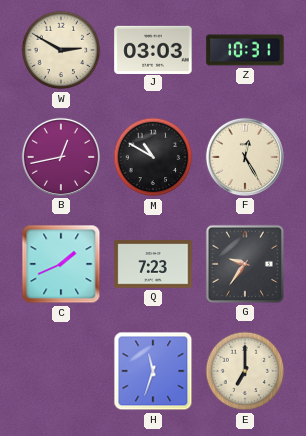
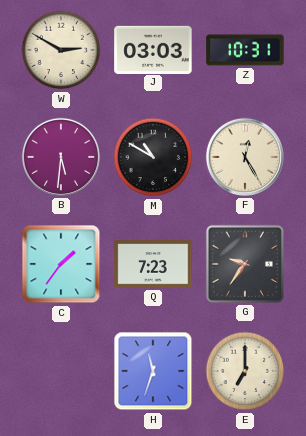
B: 12:43 -> 5:31
C: 1:41 -> 1:36
